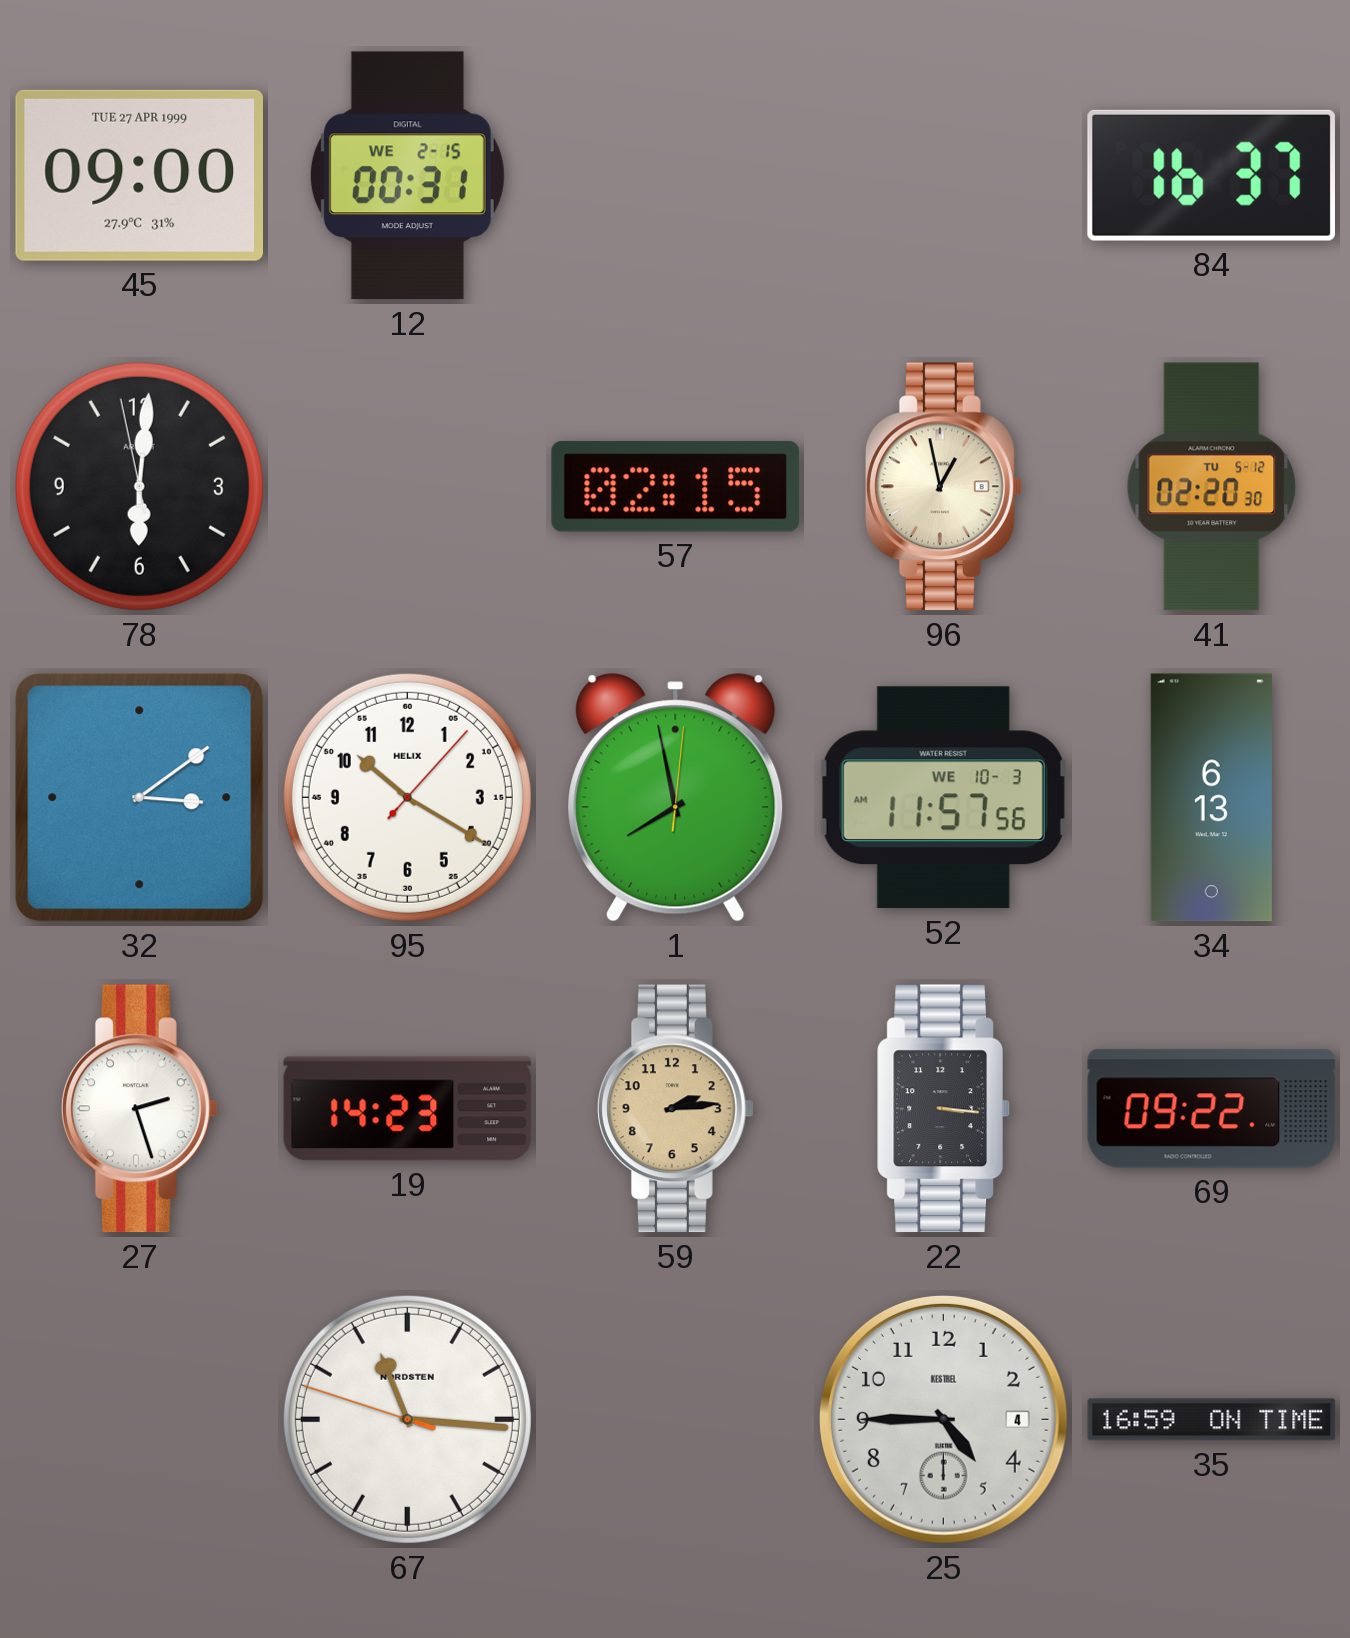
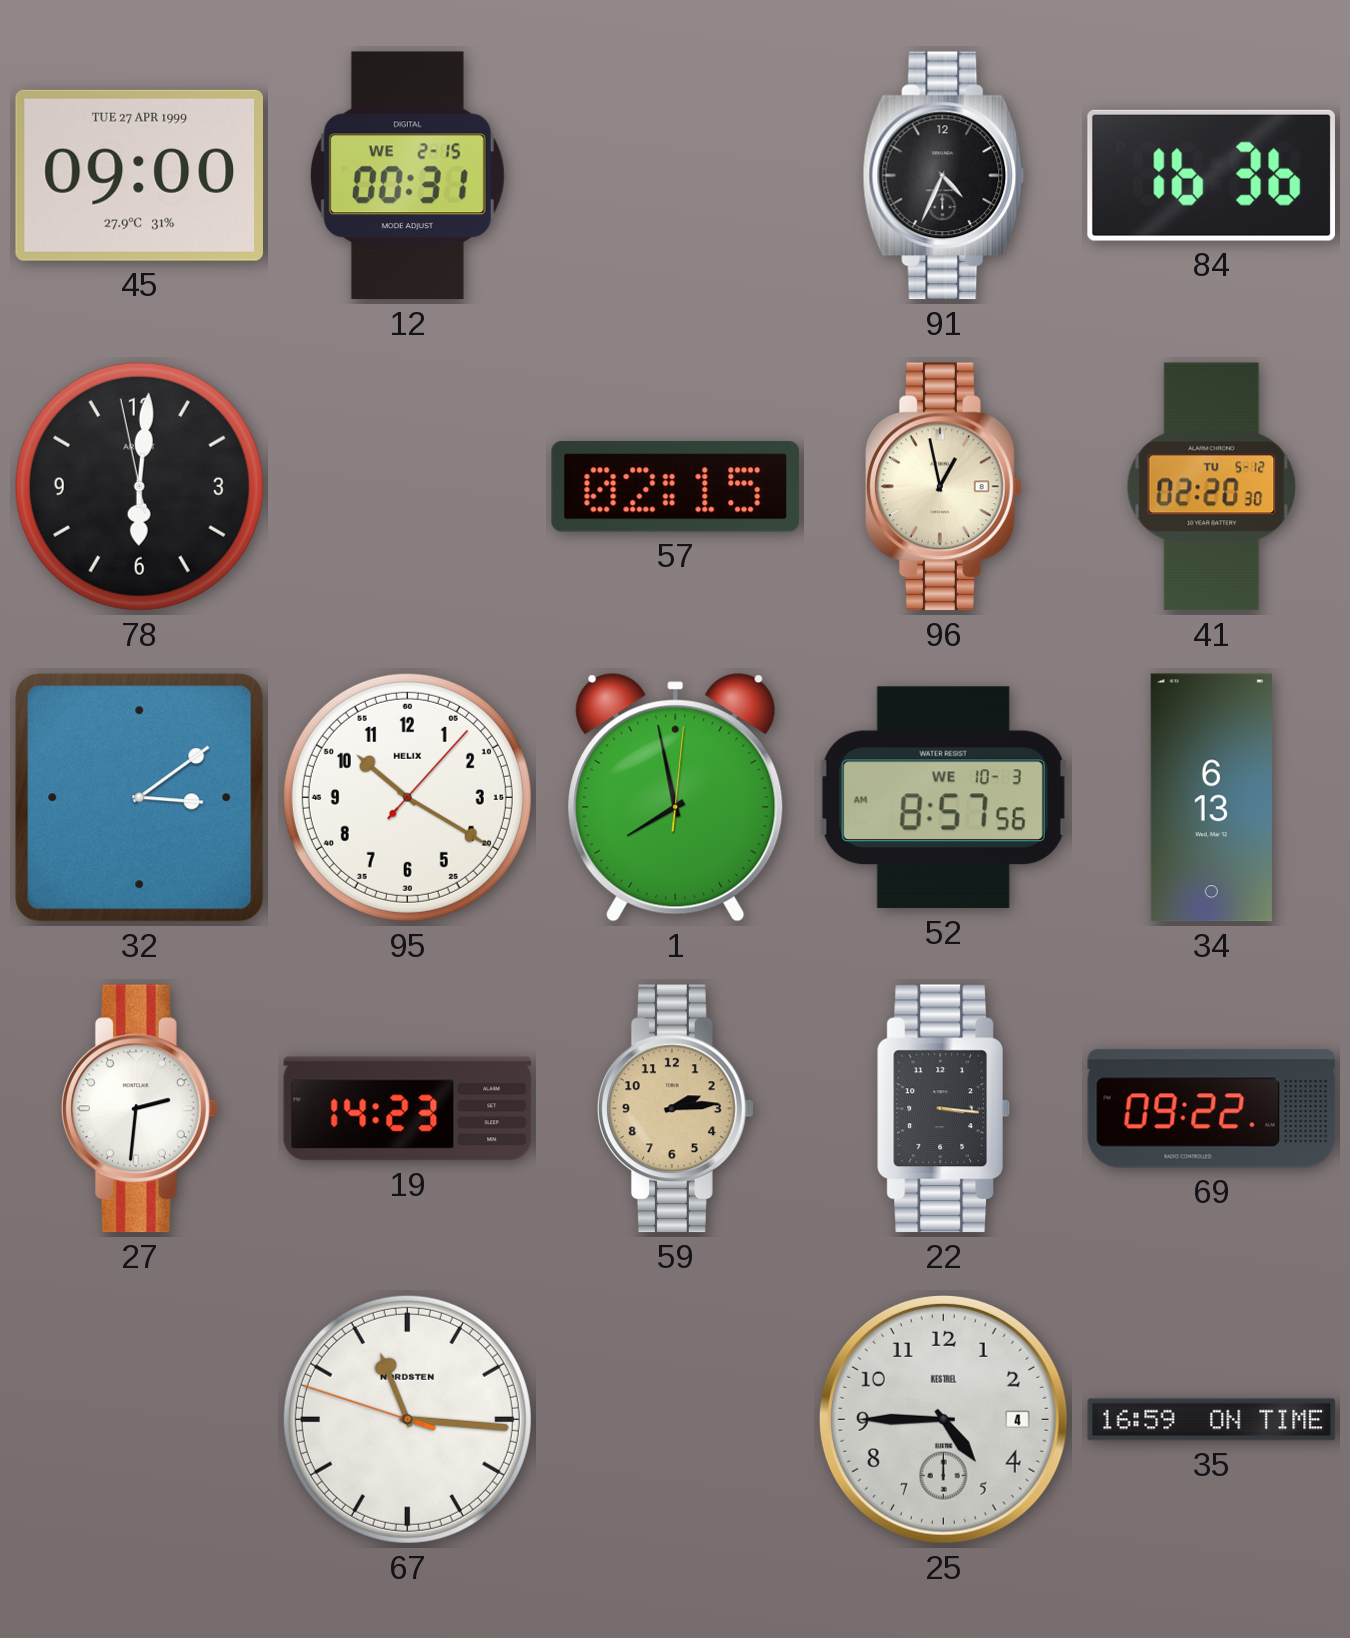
91: none -> 4:34
84: 16:37 -> 16:36
52: 11:57 -> 8:57
27: 2:27 -> 2:31
